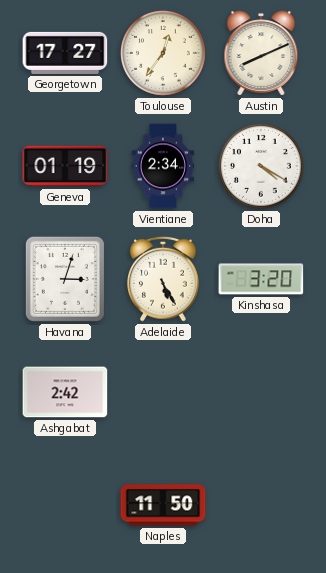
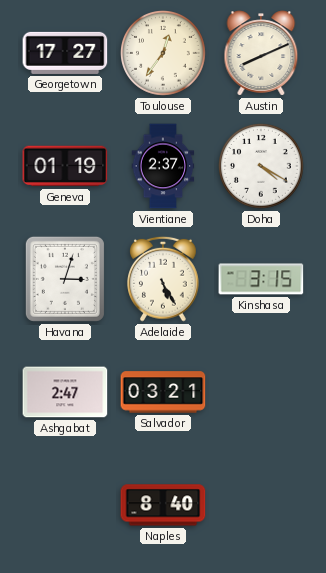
Vientiane: 2:34 -> 2:37
Kinshasa: 3:20 -> 3:15
Ashgabat: 2:42 -> 2:47
Salvador: none -> 03:21
Naples: 11:50 -> 8:40
